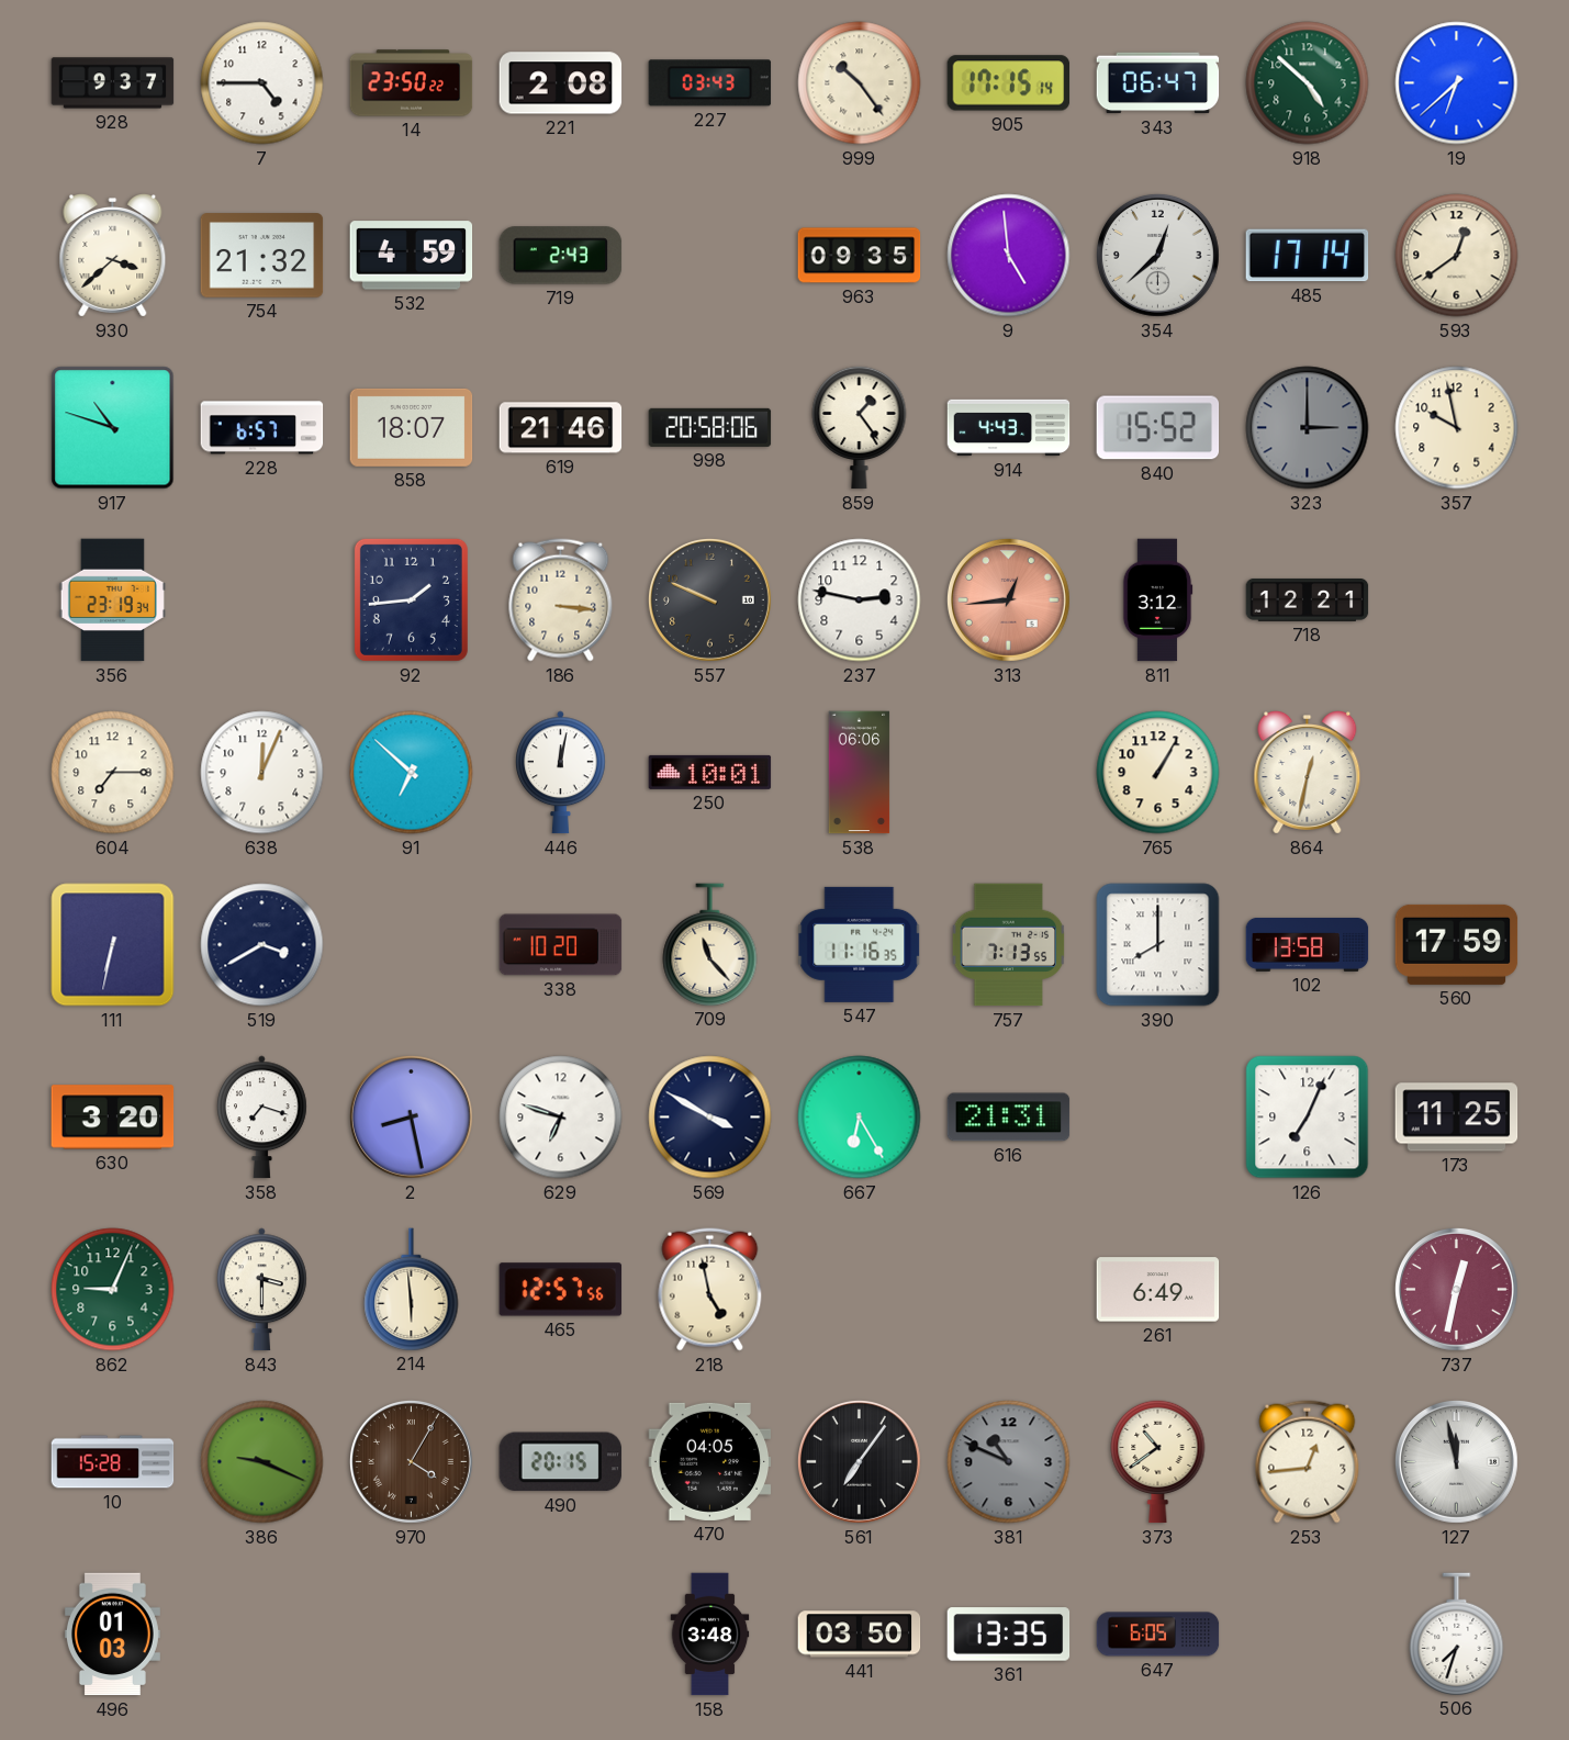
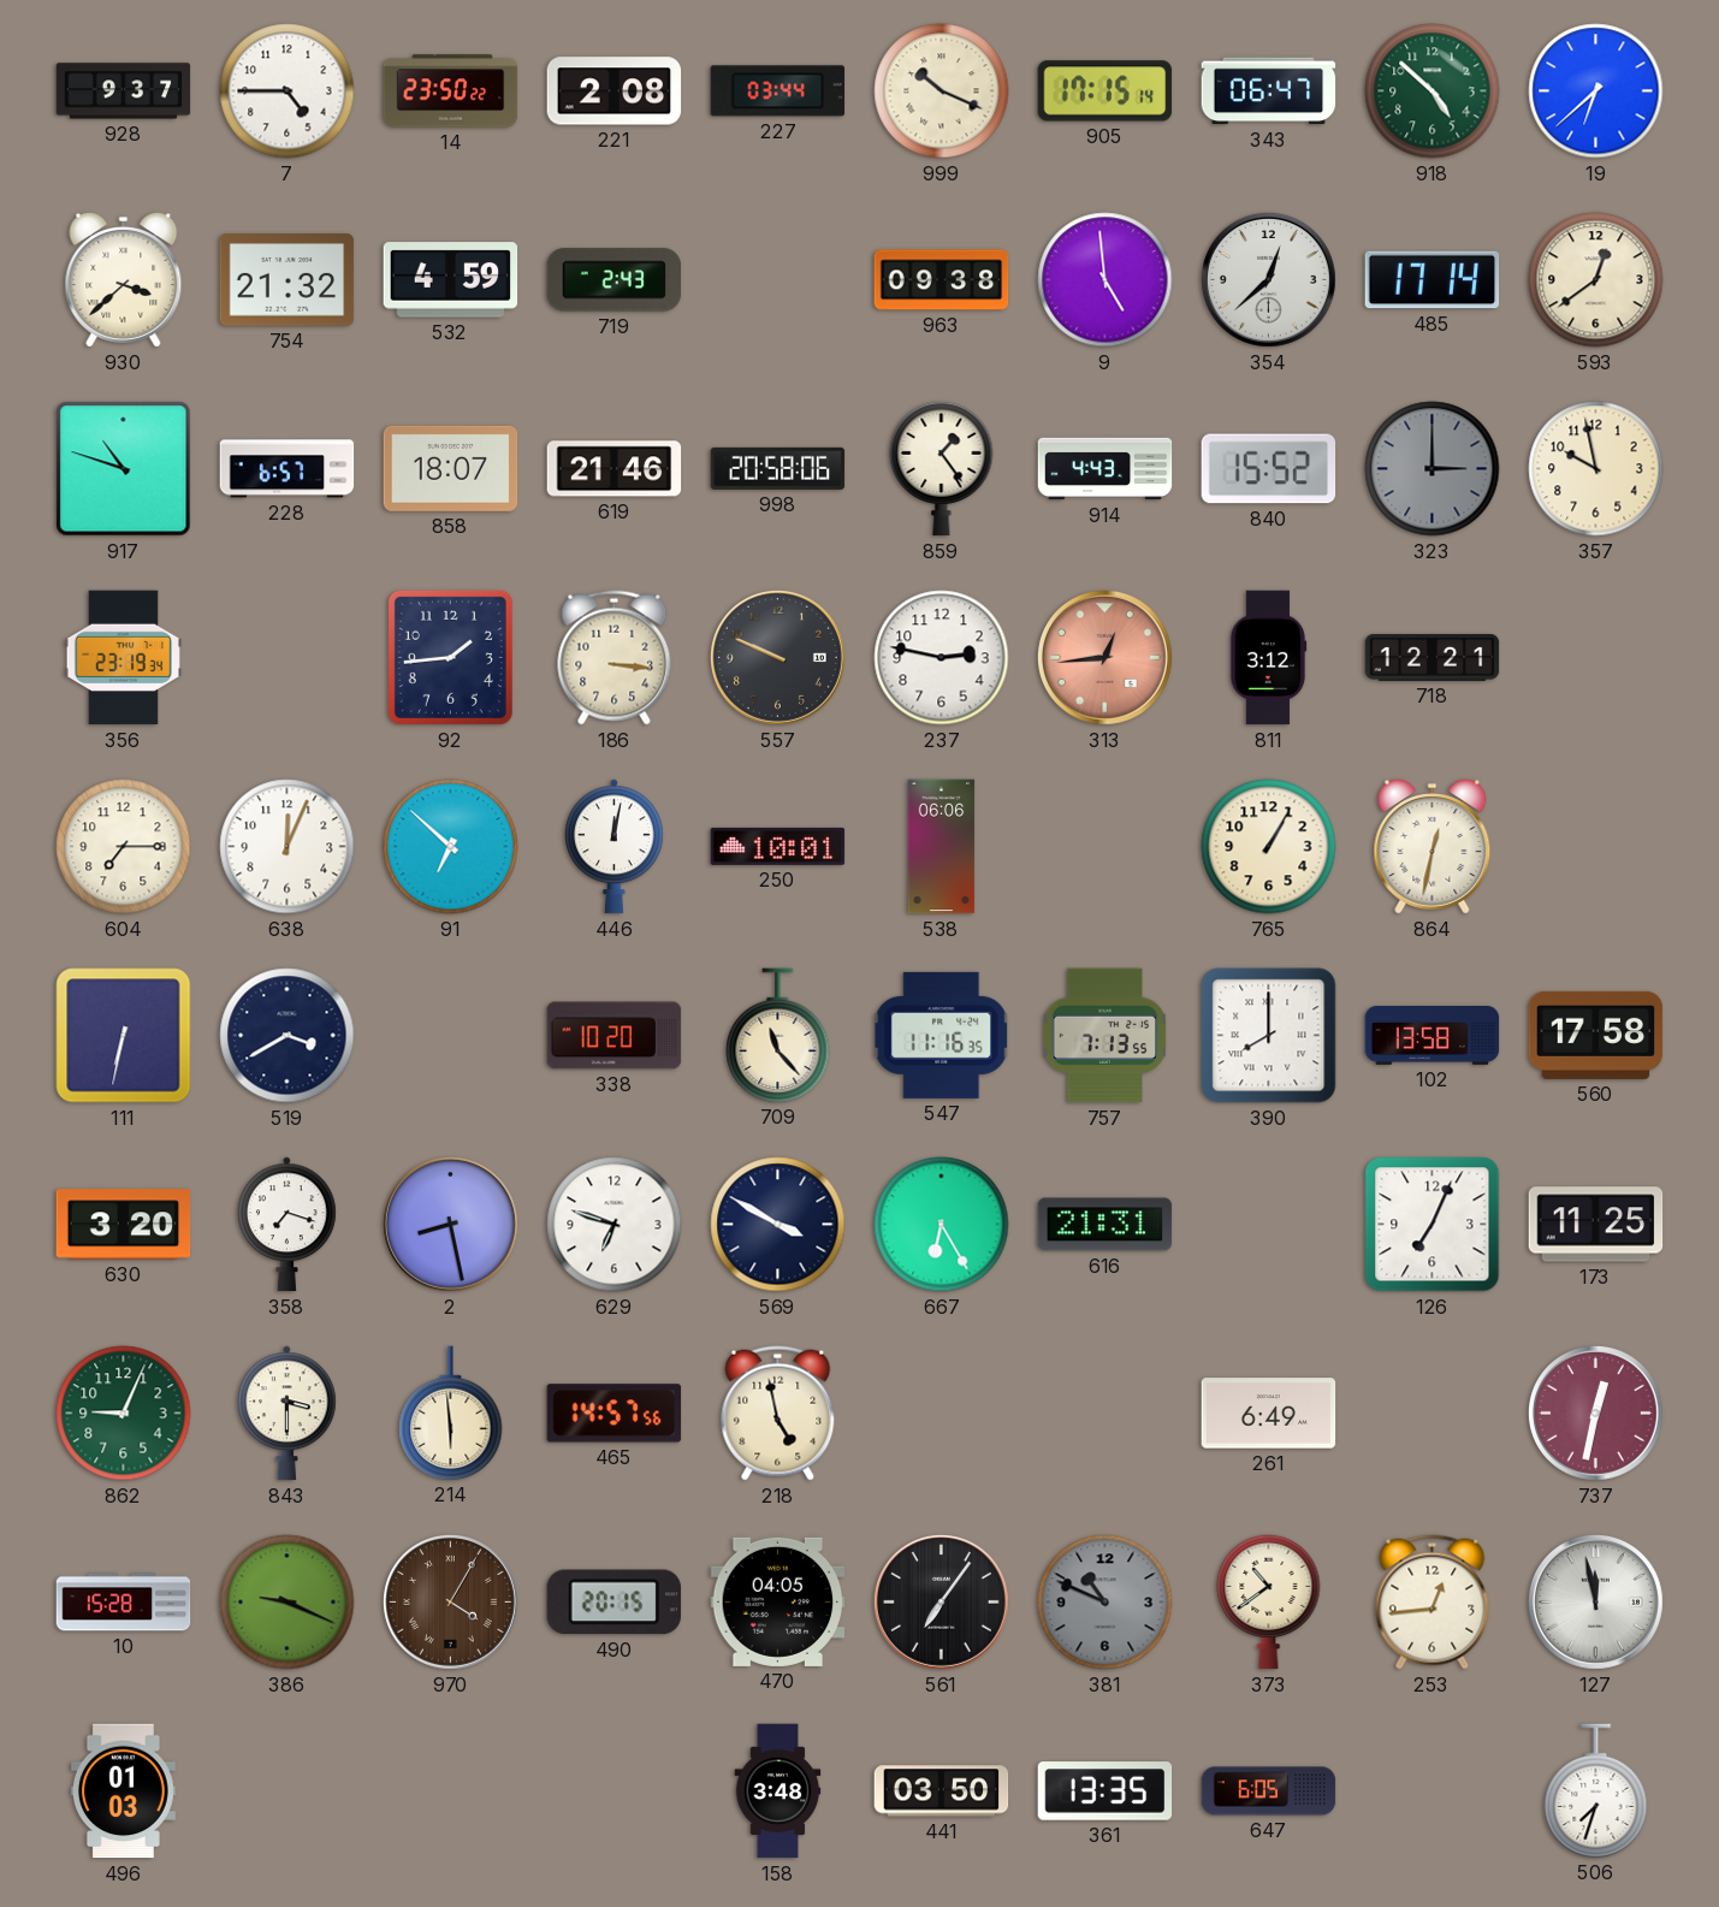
227: 03:43 -> 03:44
999: 10:24 -> 10:19
963: 09:35 -> 09:38
560: 17:59 -> 17:58
465: 12:57 -> 14:57
